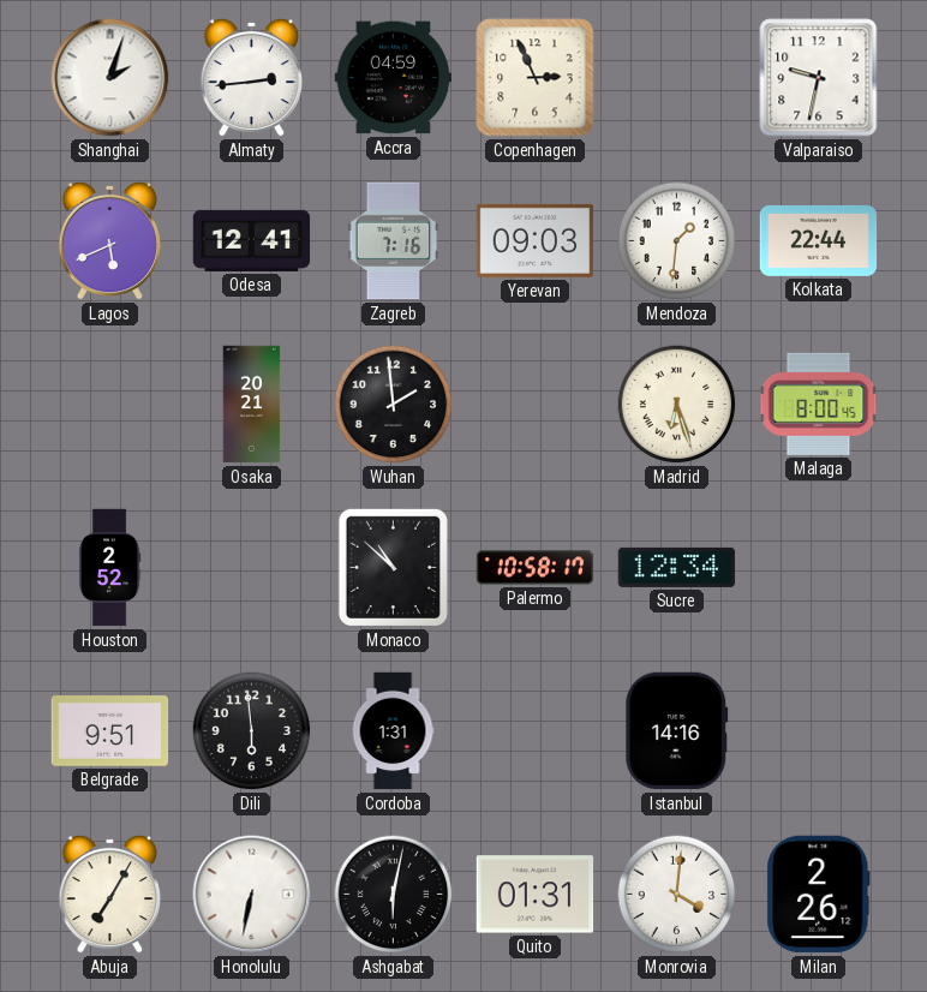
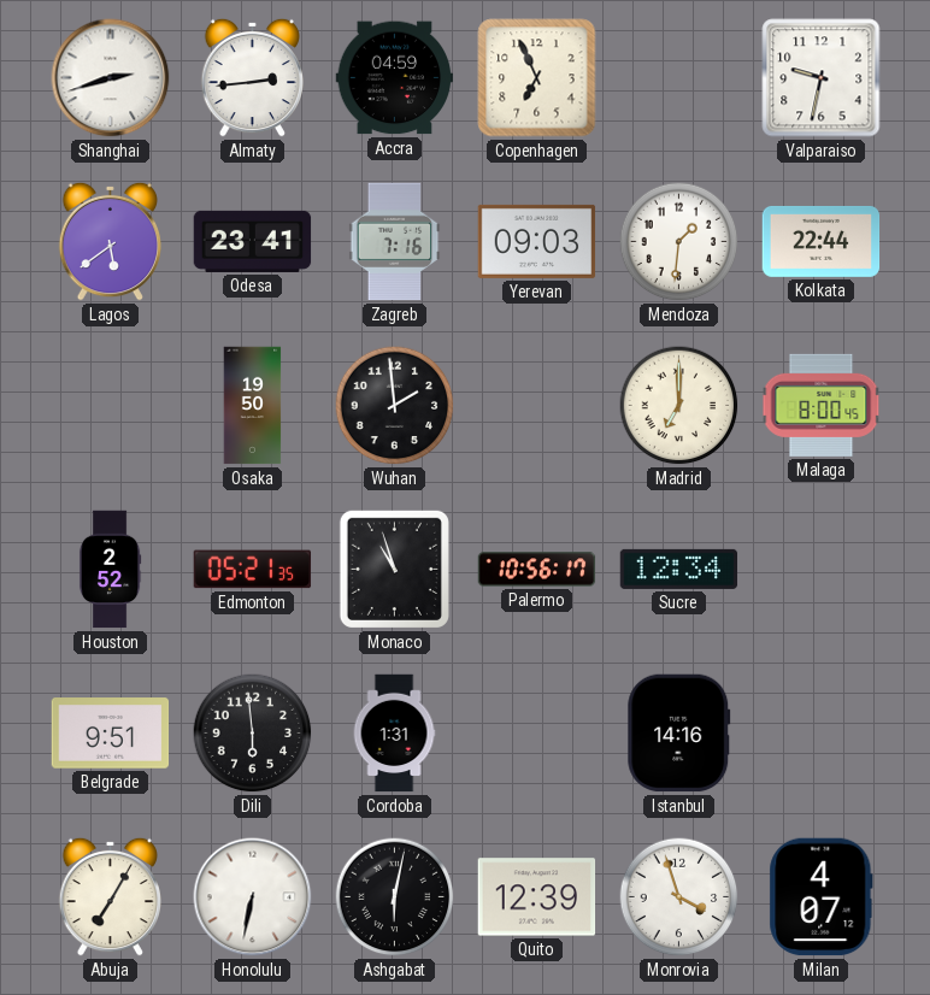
Shanghai: 2:03 -> 2:42
Copenhagen: 2:56 -> 6:56
Lagos: 5:41 -> 5:39
Odesa: 12:41 -> 23:41
Osaka: 20:21 -> 19:50
Madrid: 6:27 -> 7:00
Edmonton: none -> 05:21
Monaco: 10:52 -> 10:57
Palermo: 10:58 -> 10:56
Quito: 01:31 -> 12:39
Monrovia: 4:01 -> 3:57
Milan: 2:26 -> 4:07
